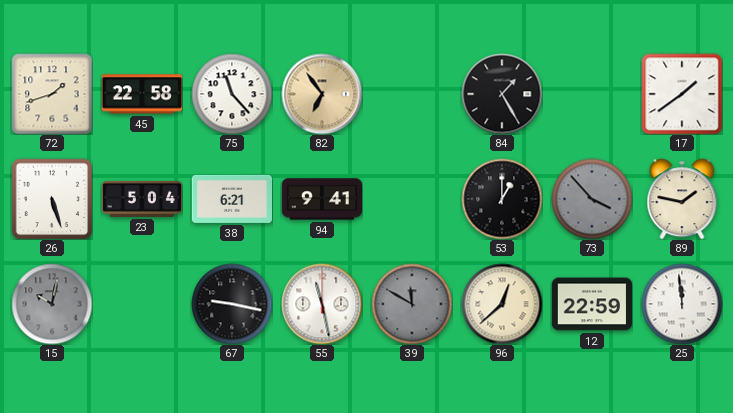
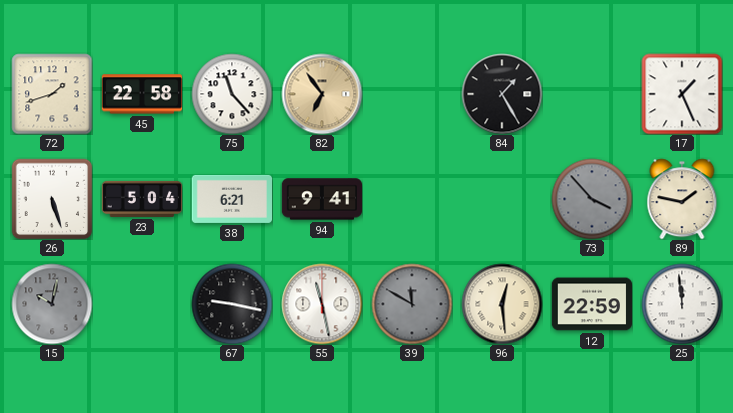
17: 1:39 -> 1:26
53: 1:00 -> none
96: 12:38 -> 12:29
